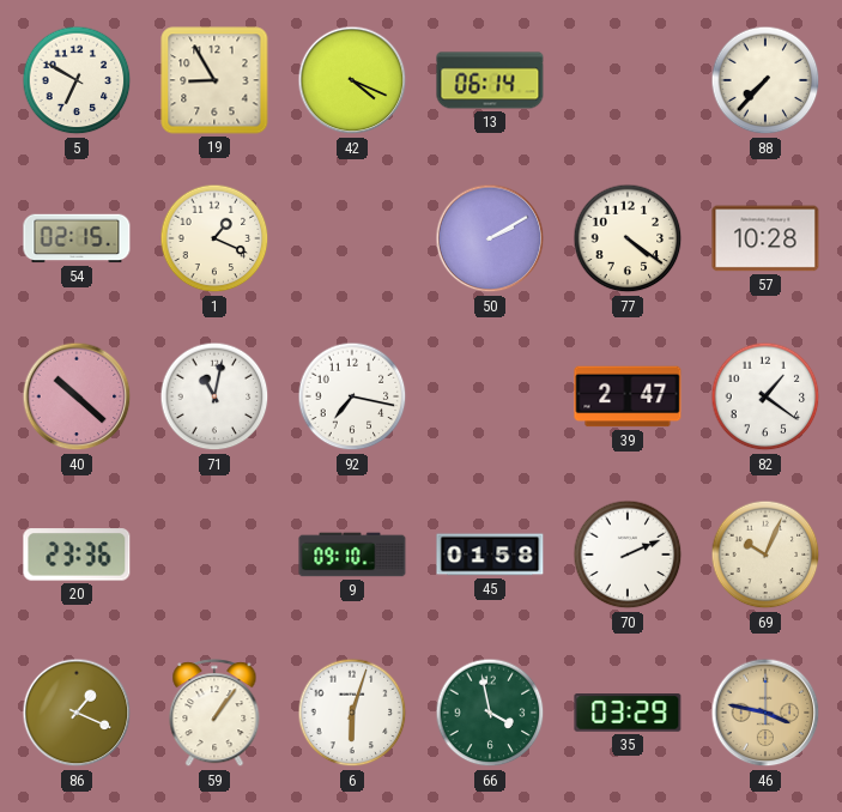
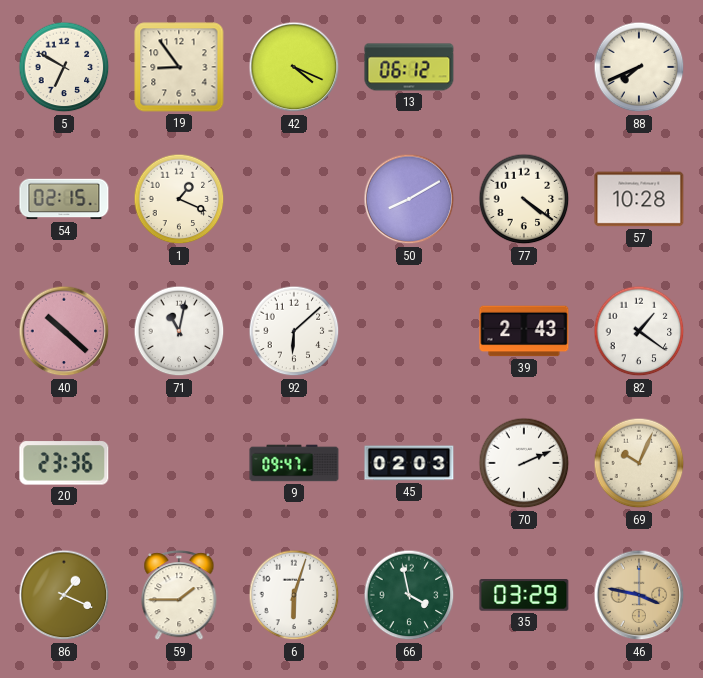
19: 8:55 -> 8:54
13: 06:14 -> 06:12
88: 7:37 -> 7:41
50: 2:10 -> 8:10
92: 7:17 -> 6:08
39: 2:47 -> 2:43
9: 09:10 -> 09:47
45: 01:58 -> 02:03
59: 1:06 -> 1:45
